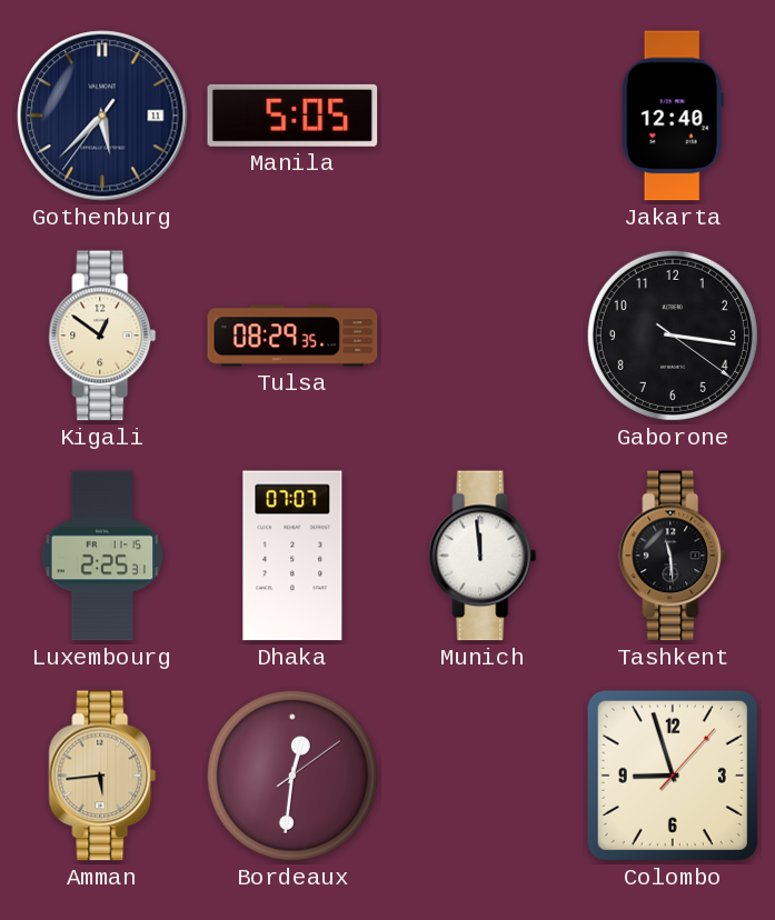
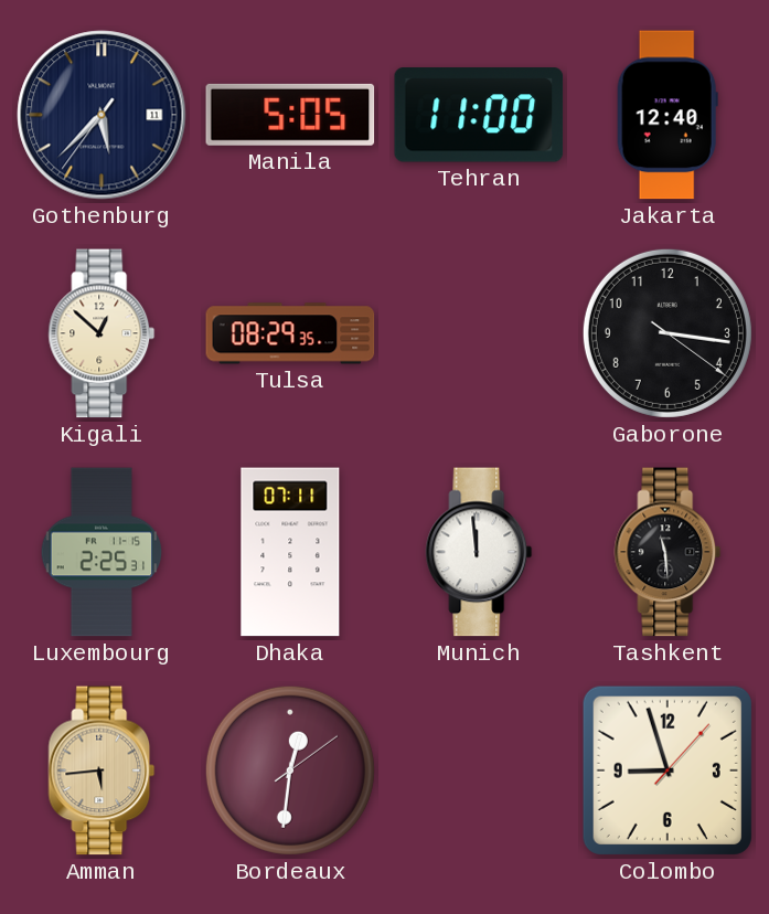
Tehran: none -> 11:00
Kigali: 12:51 -> 12:52
Dhaka: 07:07 -> 07:11
